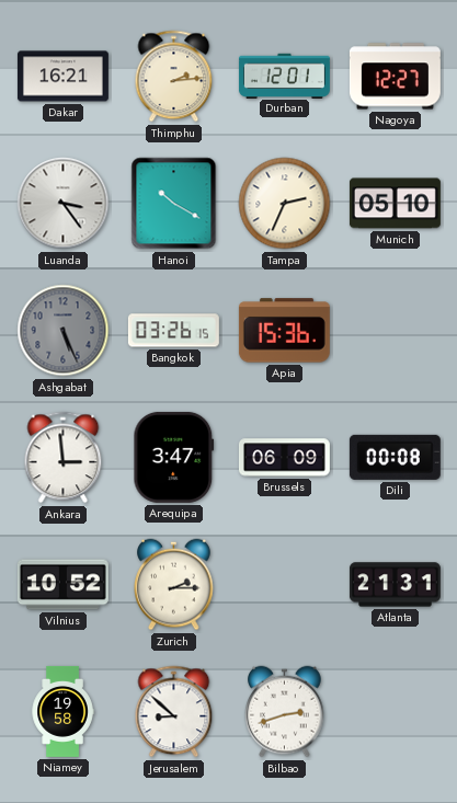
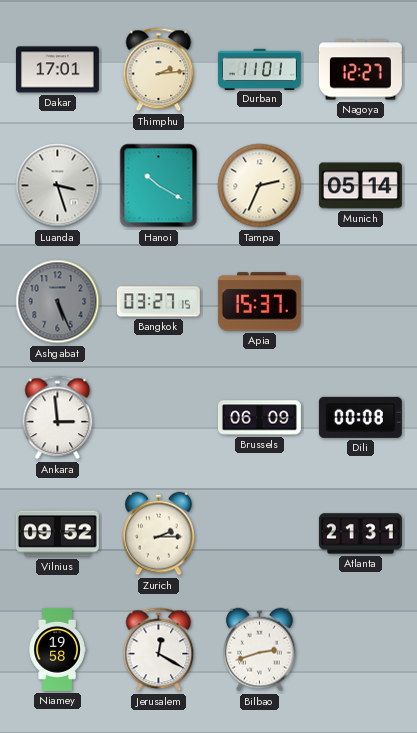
Dakar: 16:21 -> 17:01
Durban: 12:01 -> 11:01
Luanda: 3:24 -> 3:27
Munich: 05:10 -> 05:14
Bangkok: 03:26 -> 03:27
Apia: 15:36 -> 15:37
Arequipa: 3:47 -> none
Vilnius: 10:52 -> 09:52
Jerusalem: 8:52 -> 12:20
